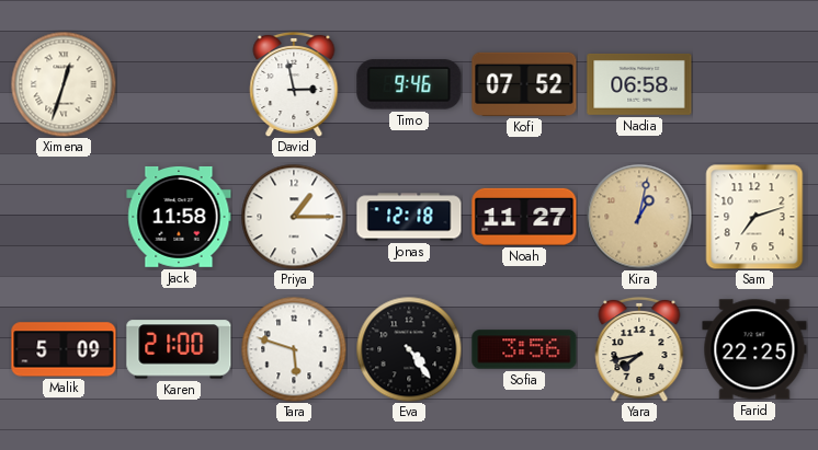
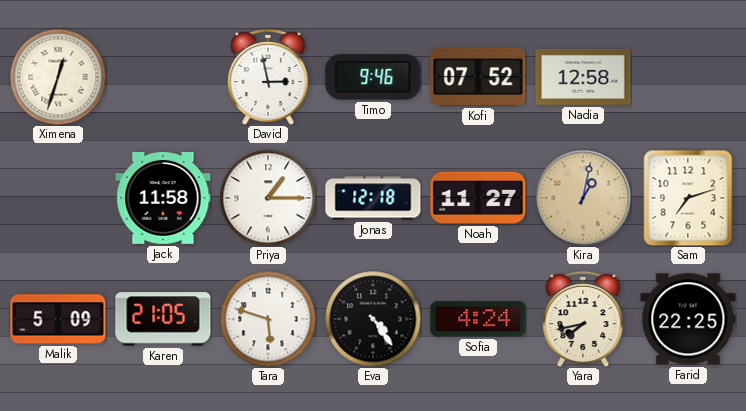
Nadia: 06:58 -> 12:58
Karen: 21:00 -> 21:05
Sofia: 3:56 -> 4:24
